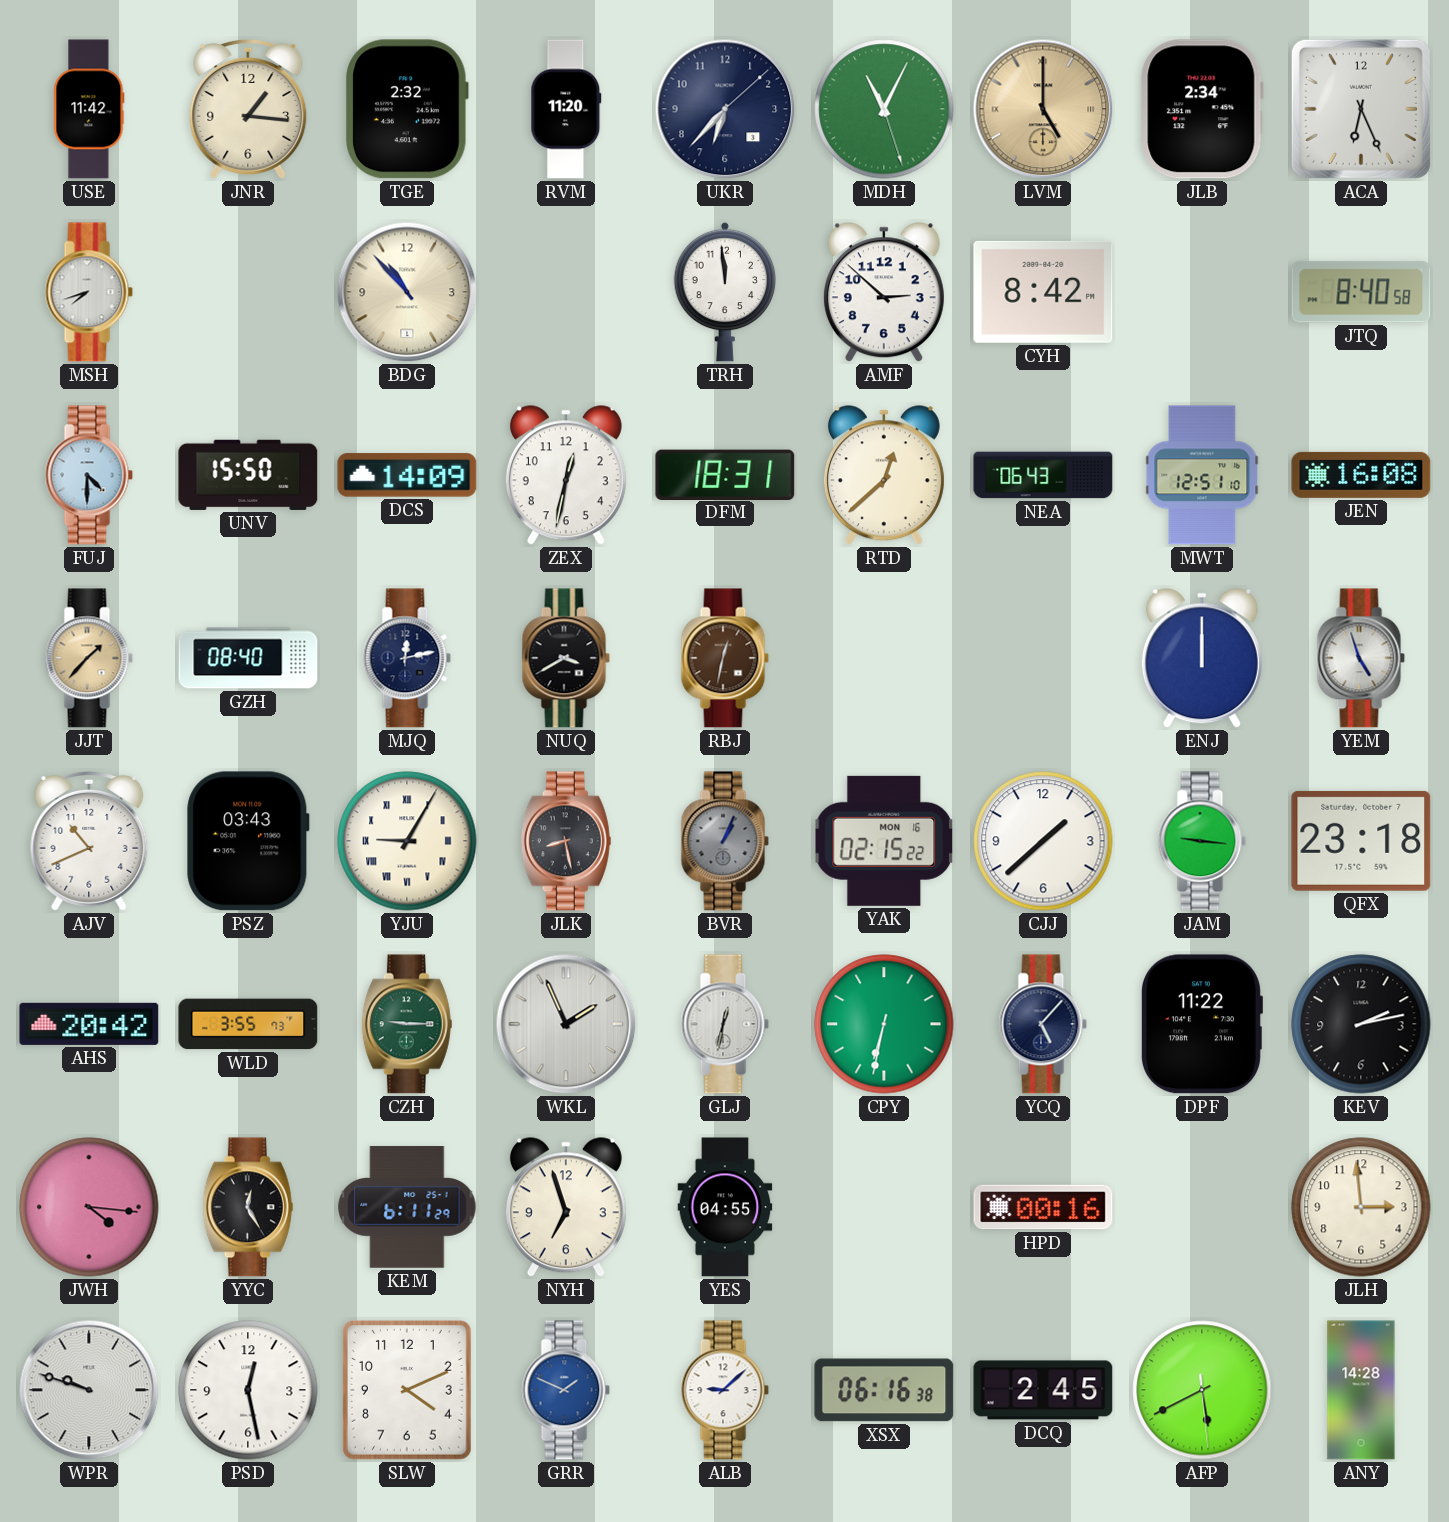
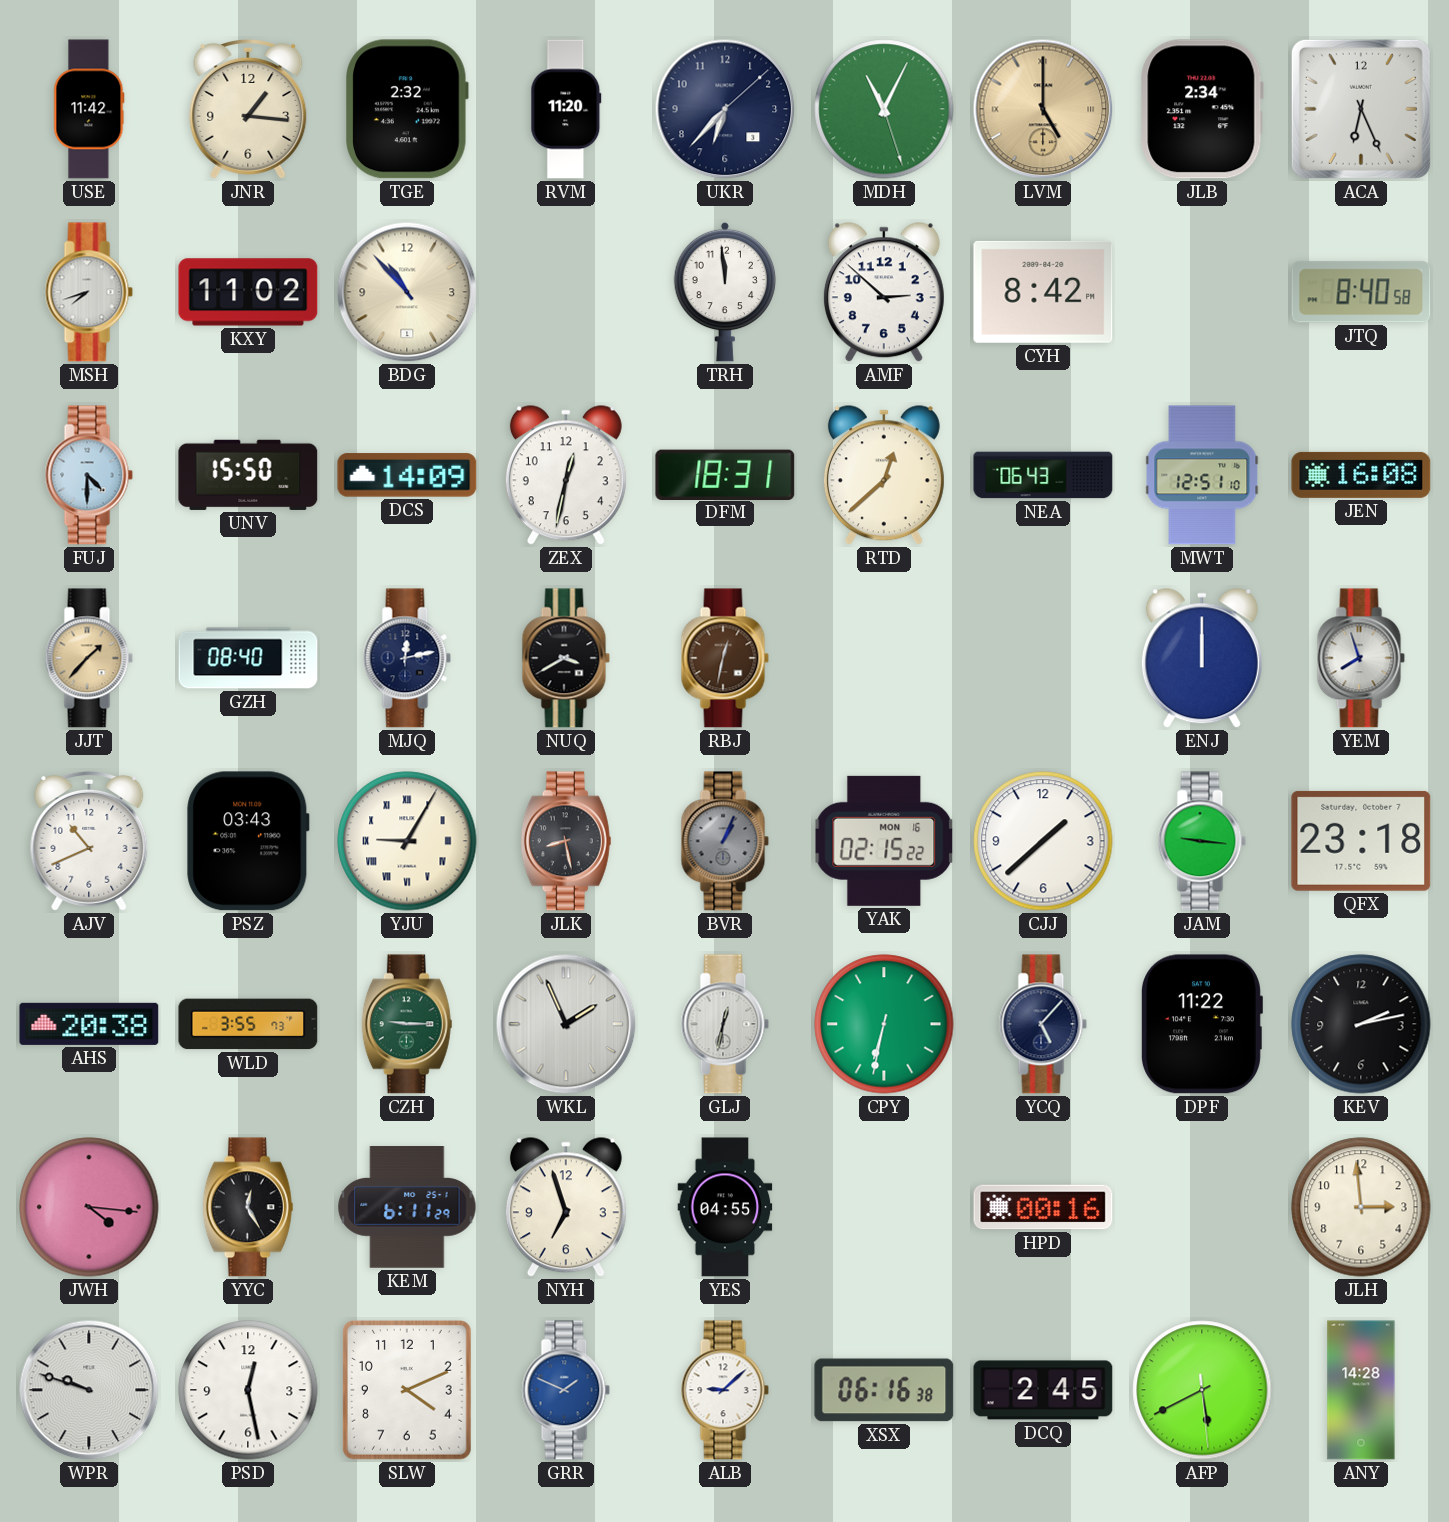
KXY: none -> 11:02
YEM: 4:57 -> 7:57
AHS: 20:42 -> 20:38
